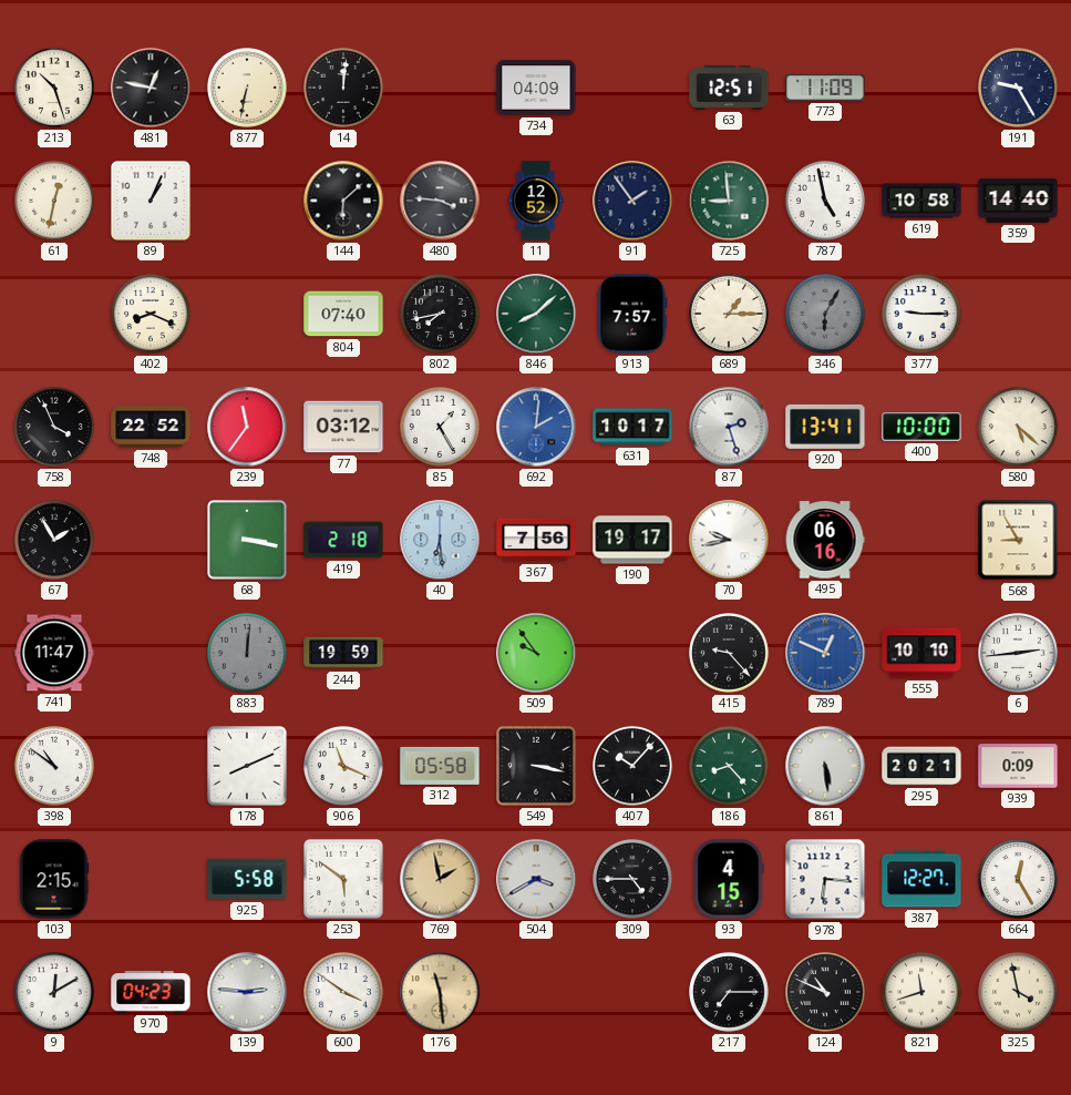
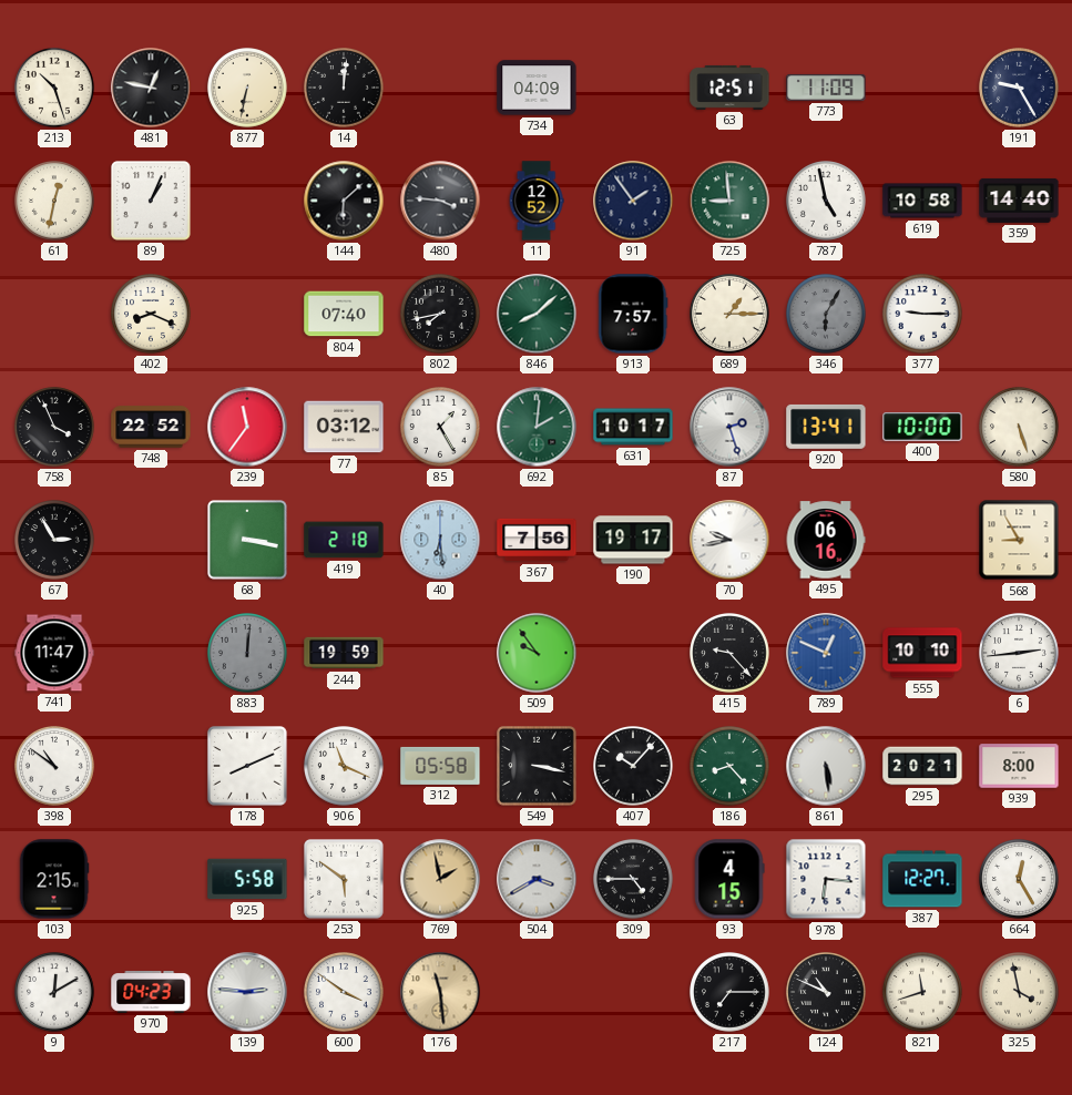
692 dial: blue -> green
580: 5:22 -> 5:27
67: 1:55 -> 2:55
939: 0:09 -> 8:00
